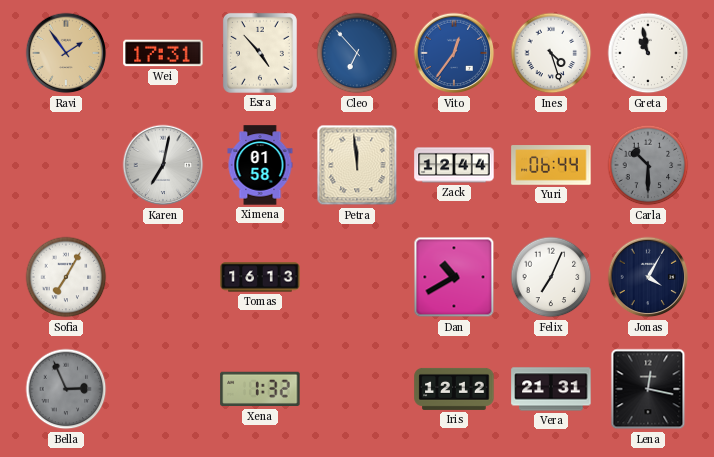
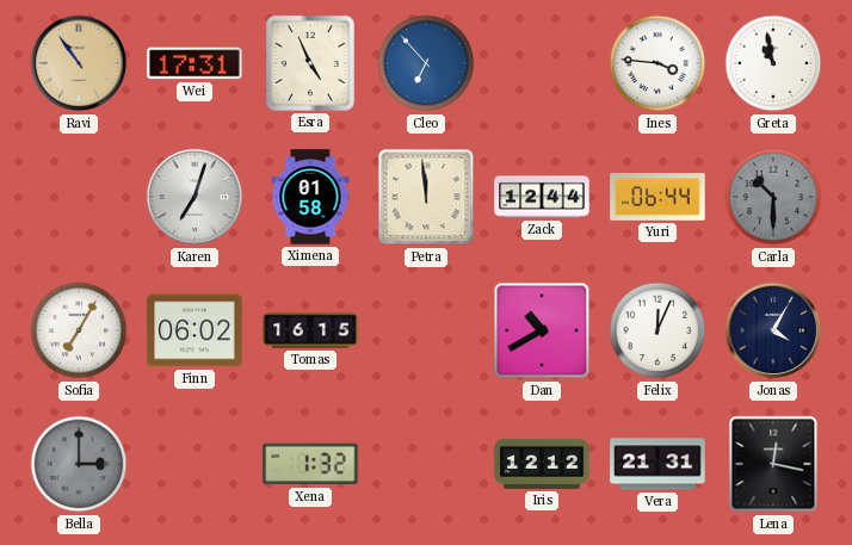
Ravi: 1:54 -> 10:54
Esra: 4:53 -> 4:56
Vito: 12:36 -> none
Ines: 4:27 -> 3:46
Karen: 7:02 -> 7:03
Finn: none -> 06:02
Tomas: 16:13 -> 16:15
Felix: 7:04 -> 12:04
Bella: 2:56 -> 3:00
